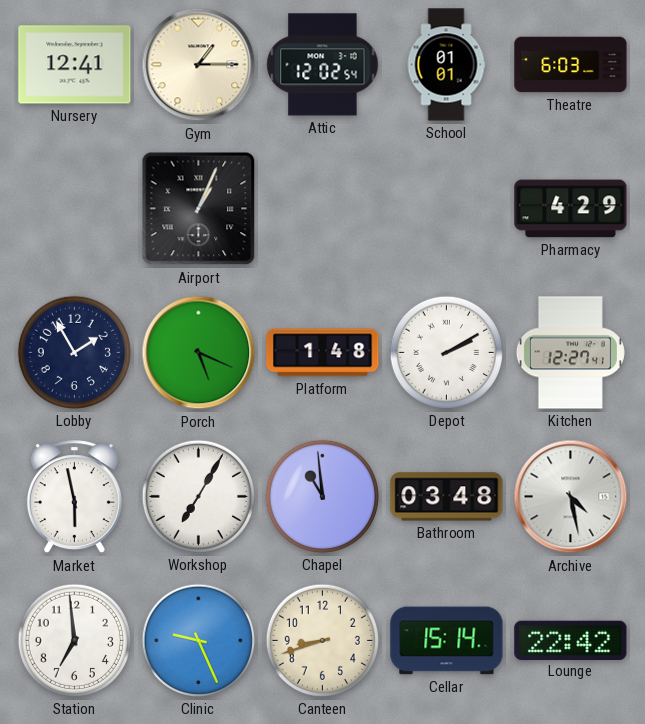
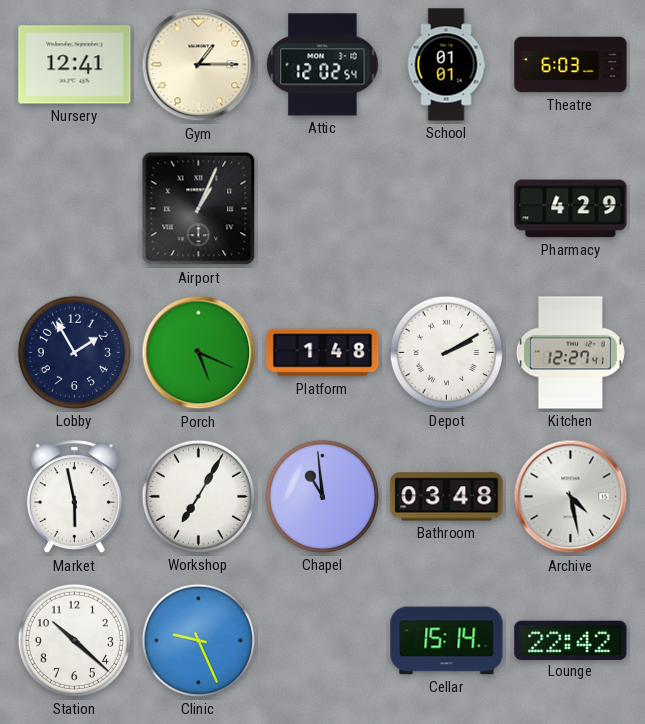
Station: 6:59 -> 10:22
Canteen: 8:42 -> none
